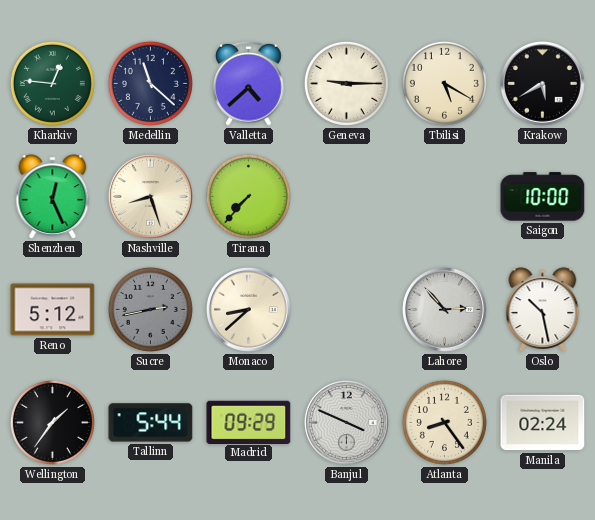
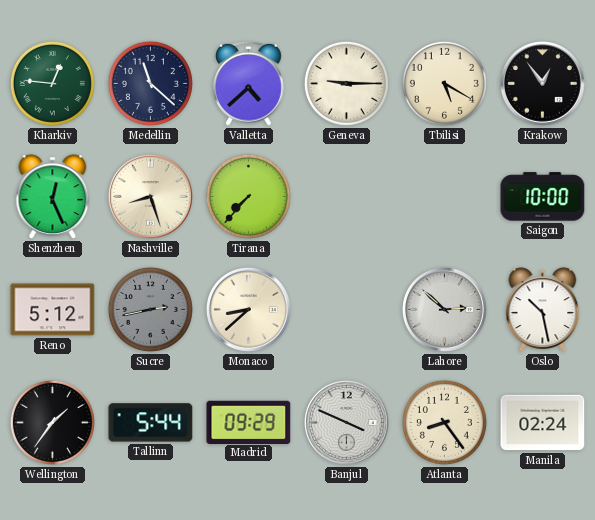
Krakow: 5:40 -> 12:54
Lahore: 2:53 -> 2:52
